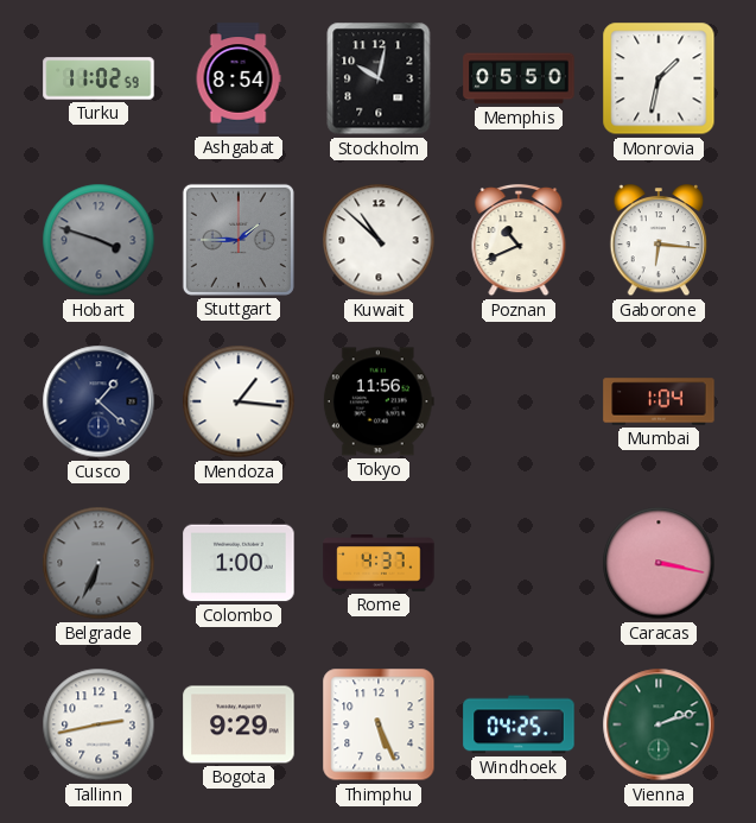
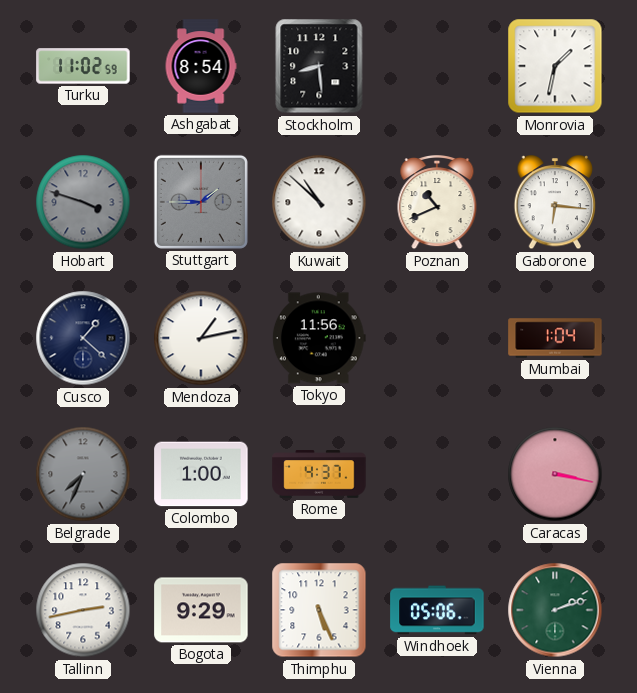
Stockholm: 10:02 -> 8:29
Memphis: 05:50 -> none
Mendoza: 1:16 -> 1:13
Belgrade: 6:34 -> 7:34
Windhoek: 04:25 -> 05:06
